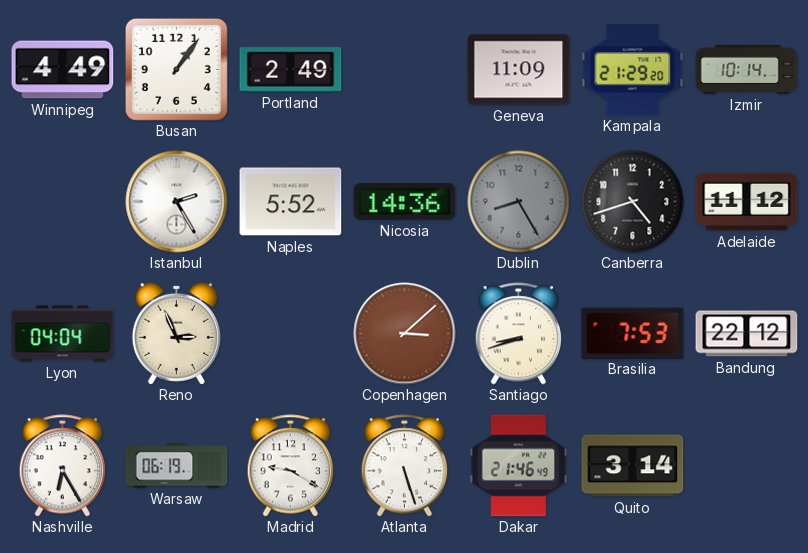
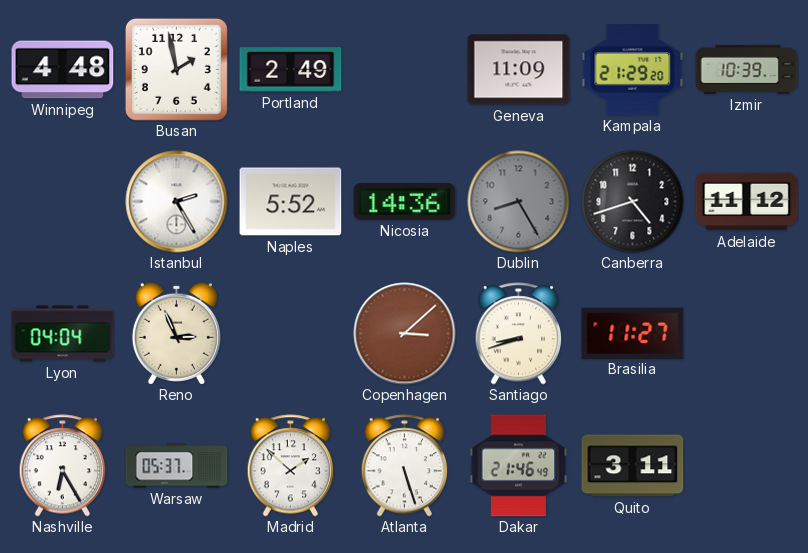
Winnipeg: 4:49 -> 4:48
Busan: 1:06 -> 1:58
Izmir: 10:14 -> 10:39
Brasilia: 7:53 -> 11:27
Bandung: 22:12 -> none
Warsaw: 06:19 -> 05:37
Madrid: 9:20 -> 1:52
Quito: 3:14 -> 3:11
